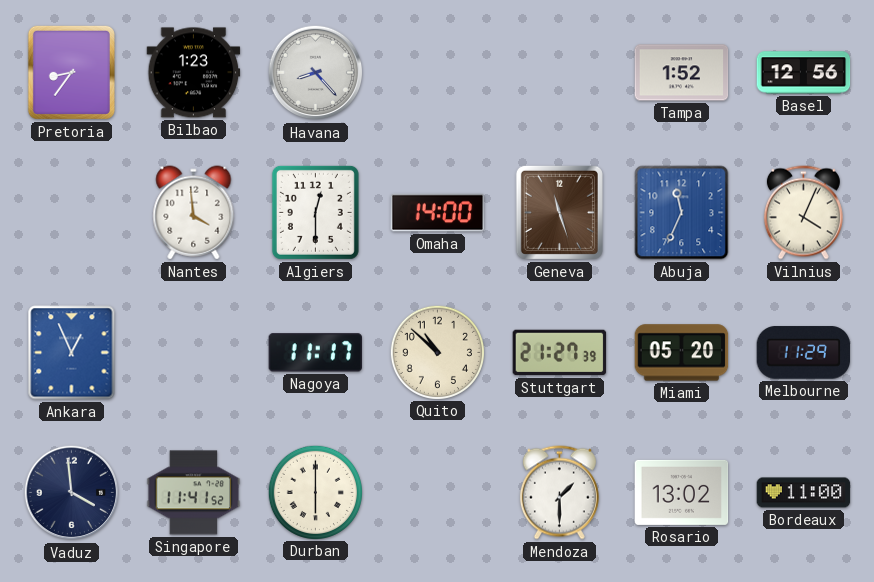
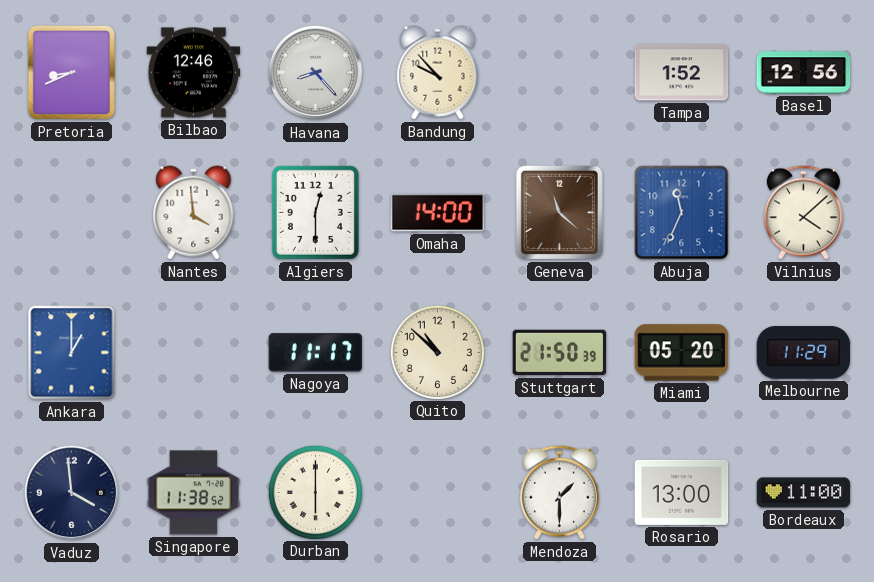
Pretoria: 8:36 -> 8:41
Bilbao: 1:23 -> 12:46
Bandung: none -> 9:53
Geneva: 11:27 -> 11:22
Vilnius: 4:04 -> 4:08
Ankara: 12:56 -> 1:00
Stuttgart: 21:27 -> 21:50
Singapore: 11:41 -> 11:38
Rosario: 13:02 -> 13:00
